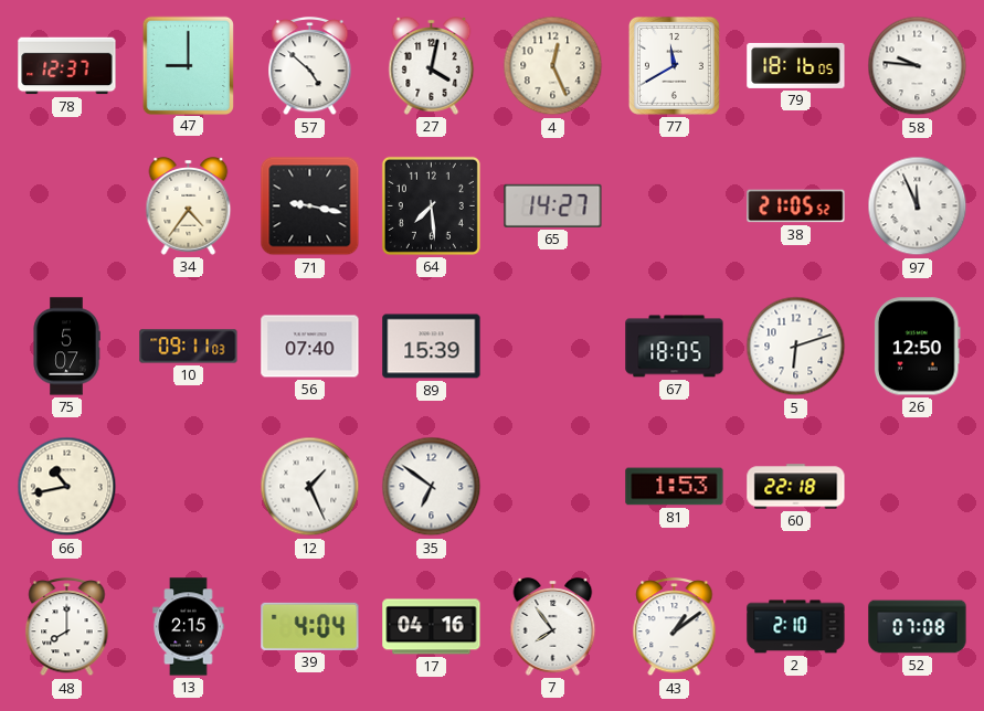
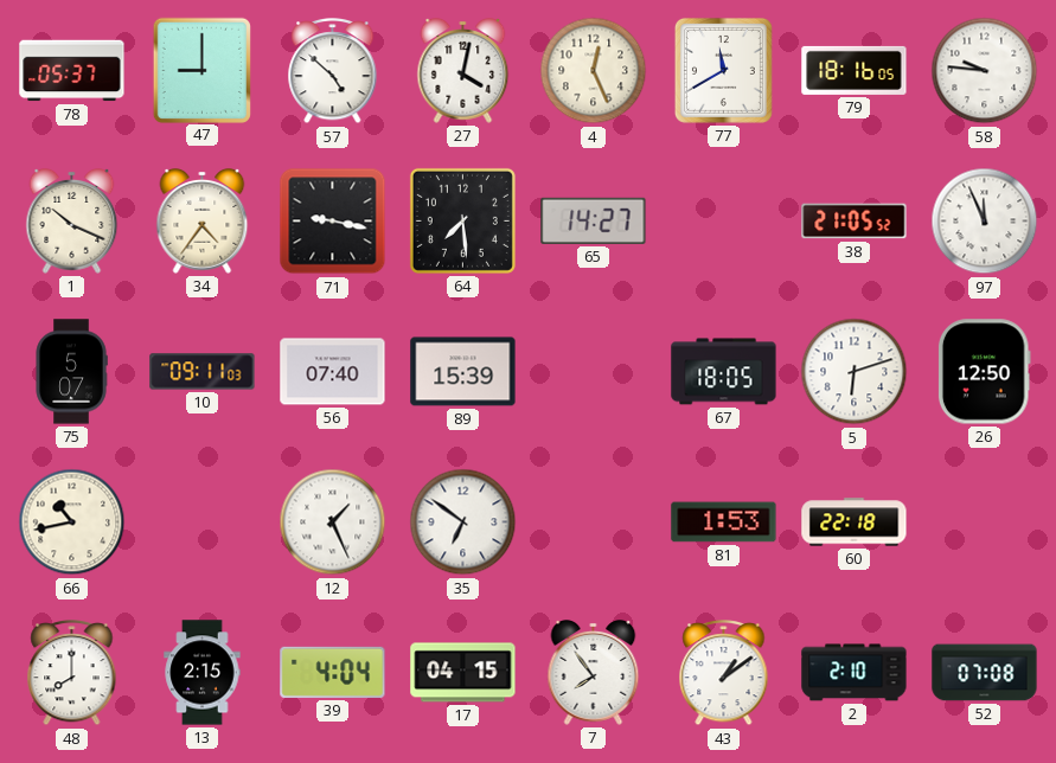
78: 12:37 -> 05:37
1: none -> 10:19
17: 04:16 -> 04:15
